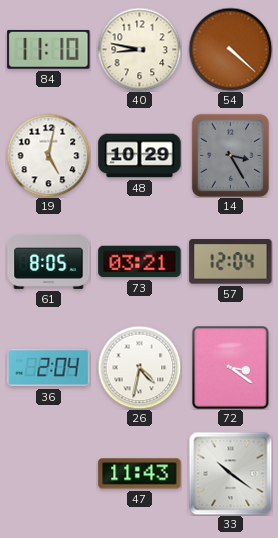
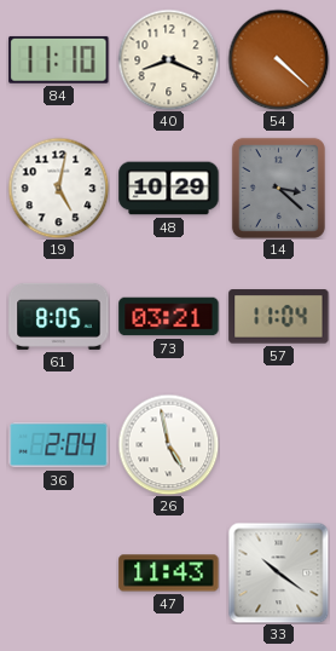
40: 8:47 -> 8:19
14: 3:25 -> 3:22
57: 12:04 -> 11:04
26: 4:32 -> 4:58
72: 3:21 -> none
